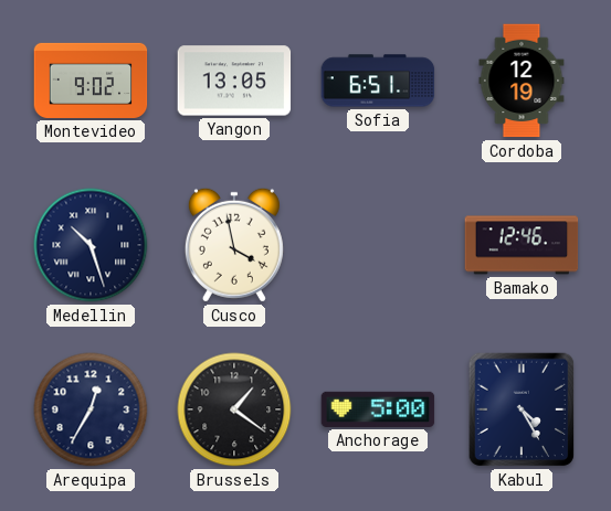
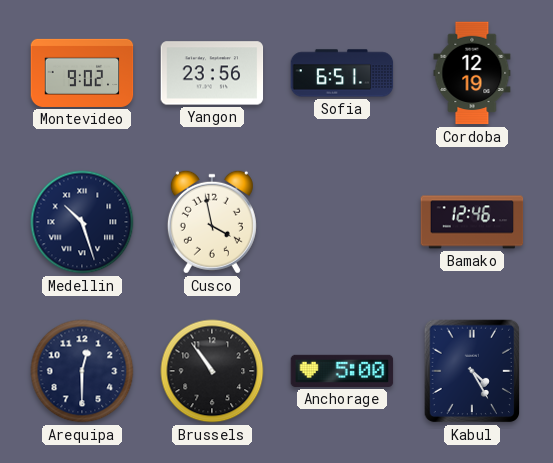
Yangon: 13:05 -> 23:56
Arequipa: 12:35 -> 12:30
Brussels: 1:21 -> 10:54
